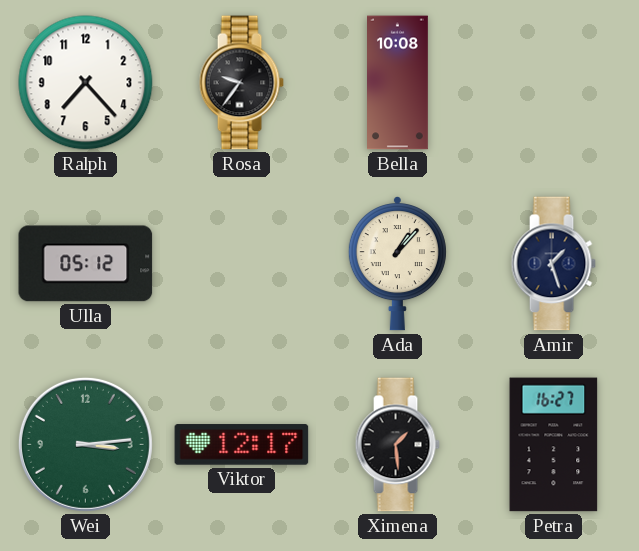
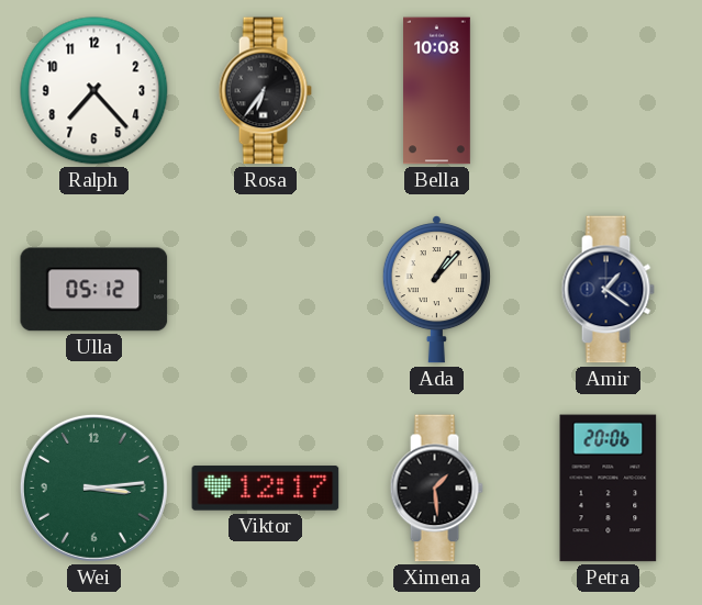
Rosa: 9:36 -> 6:36
Amir: 1:27 -> 1:21
Petra: 16:27 -> 20:06
